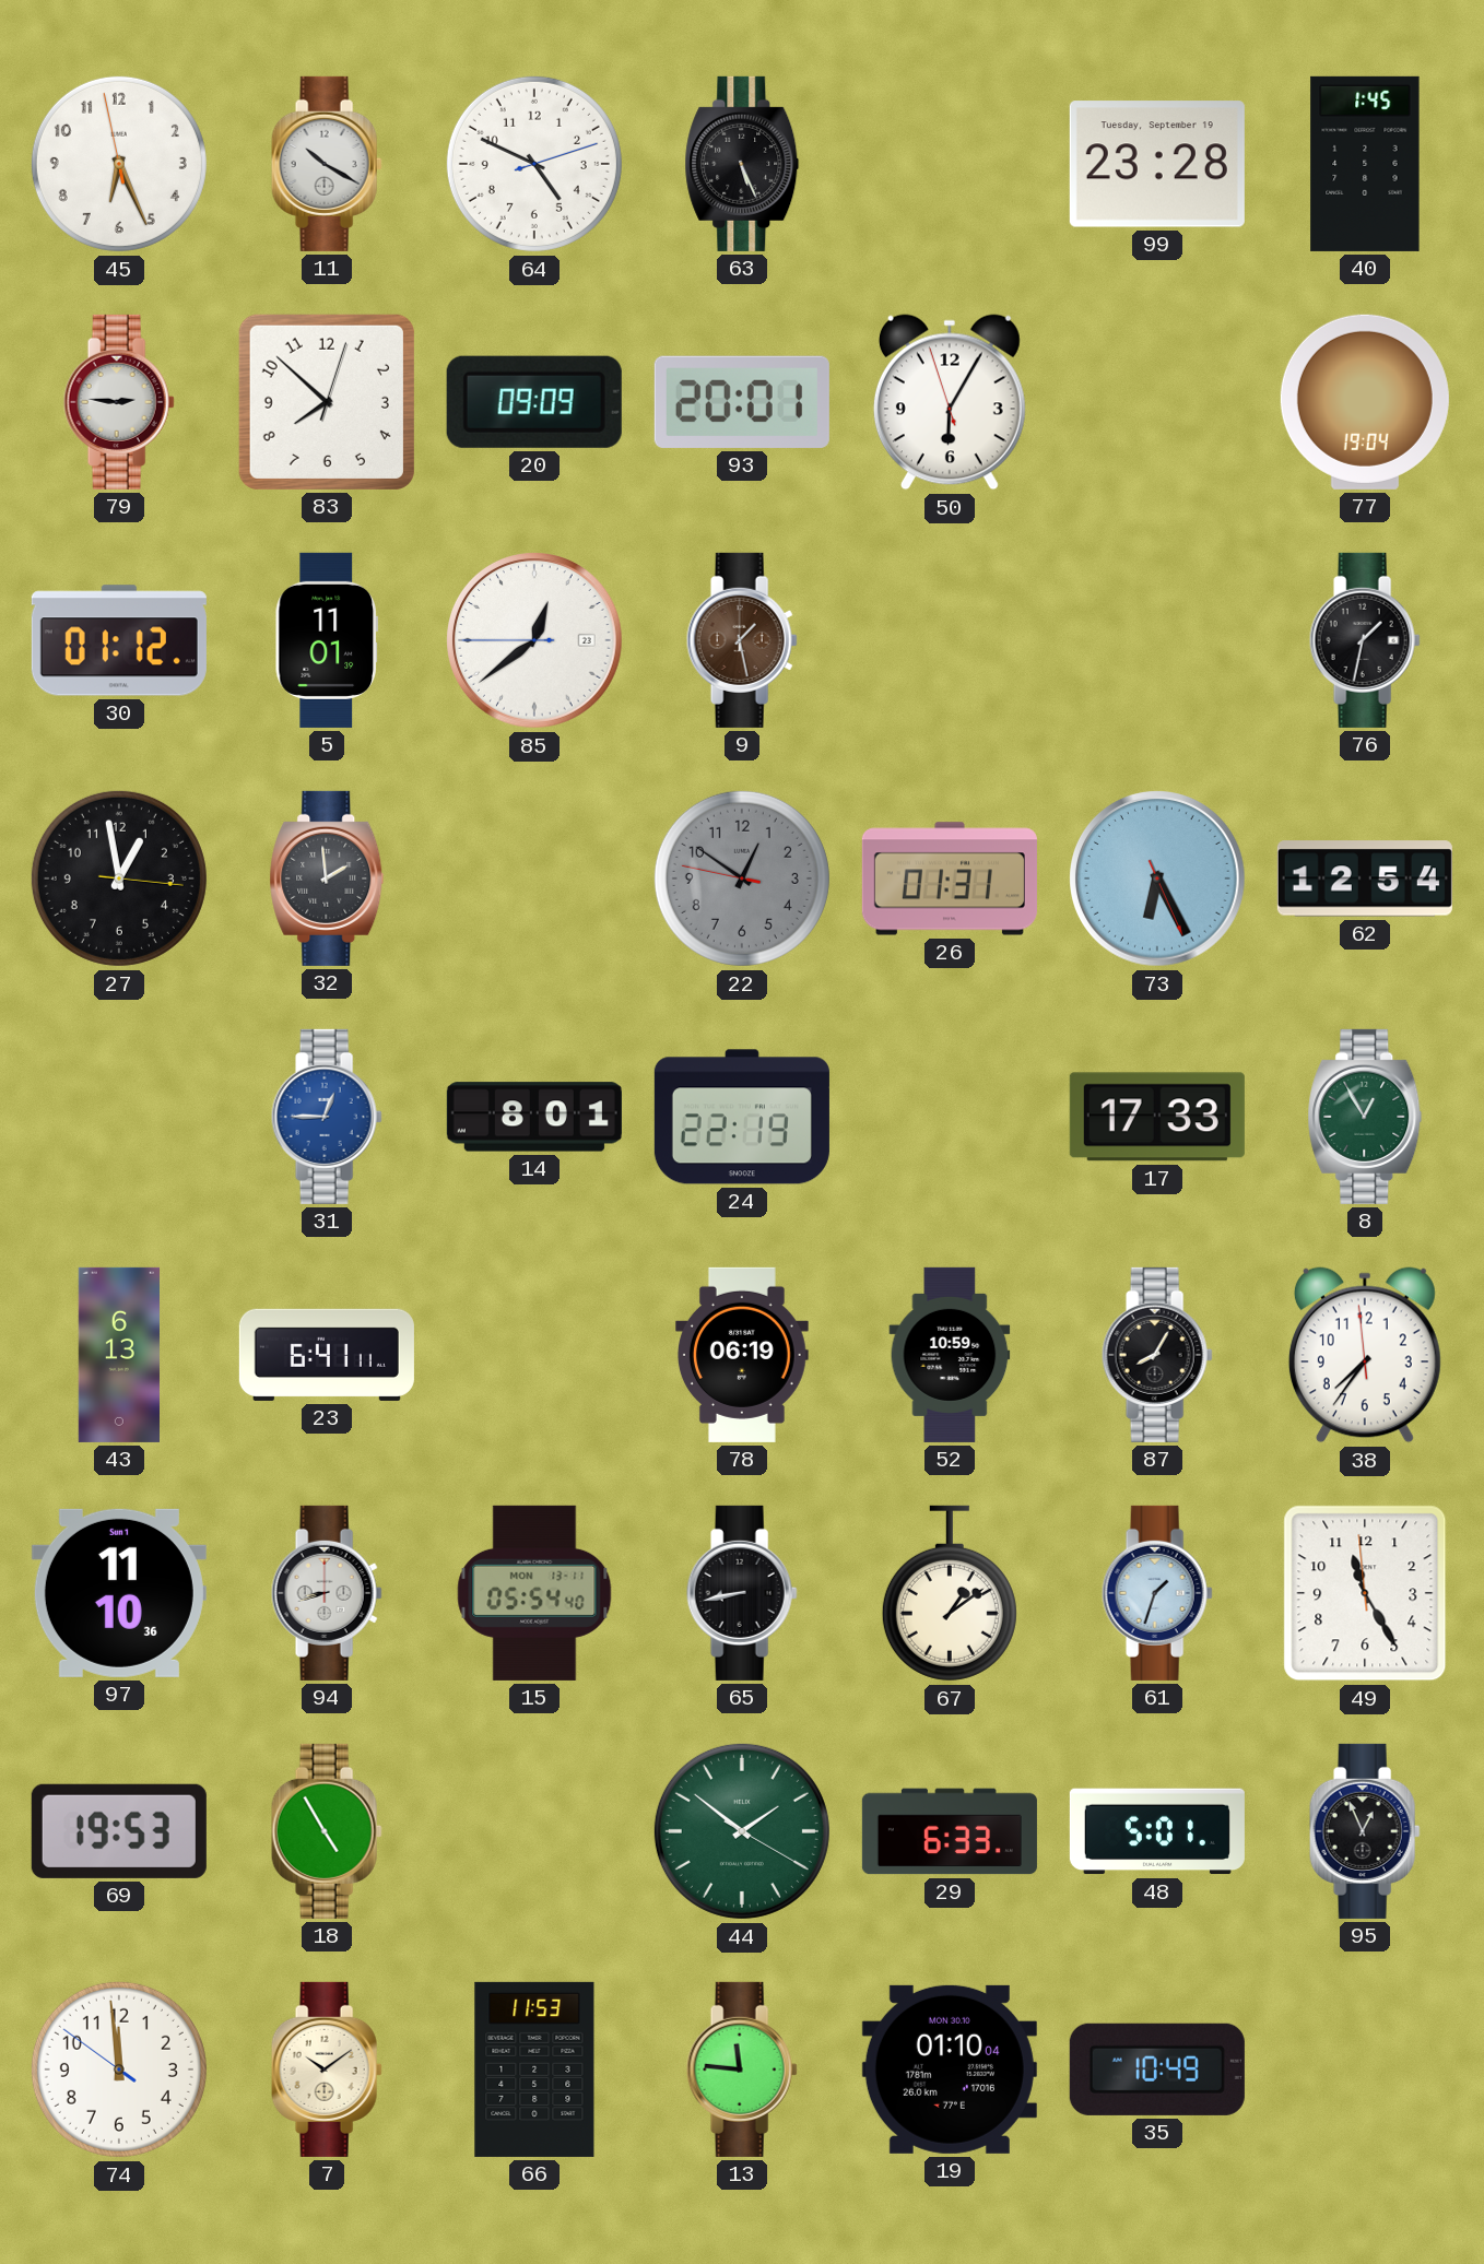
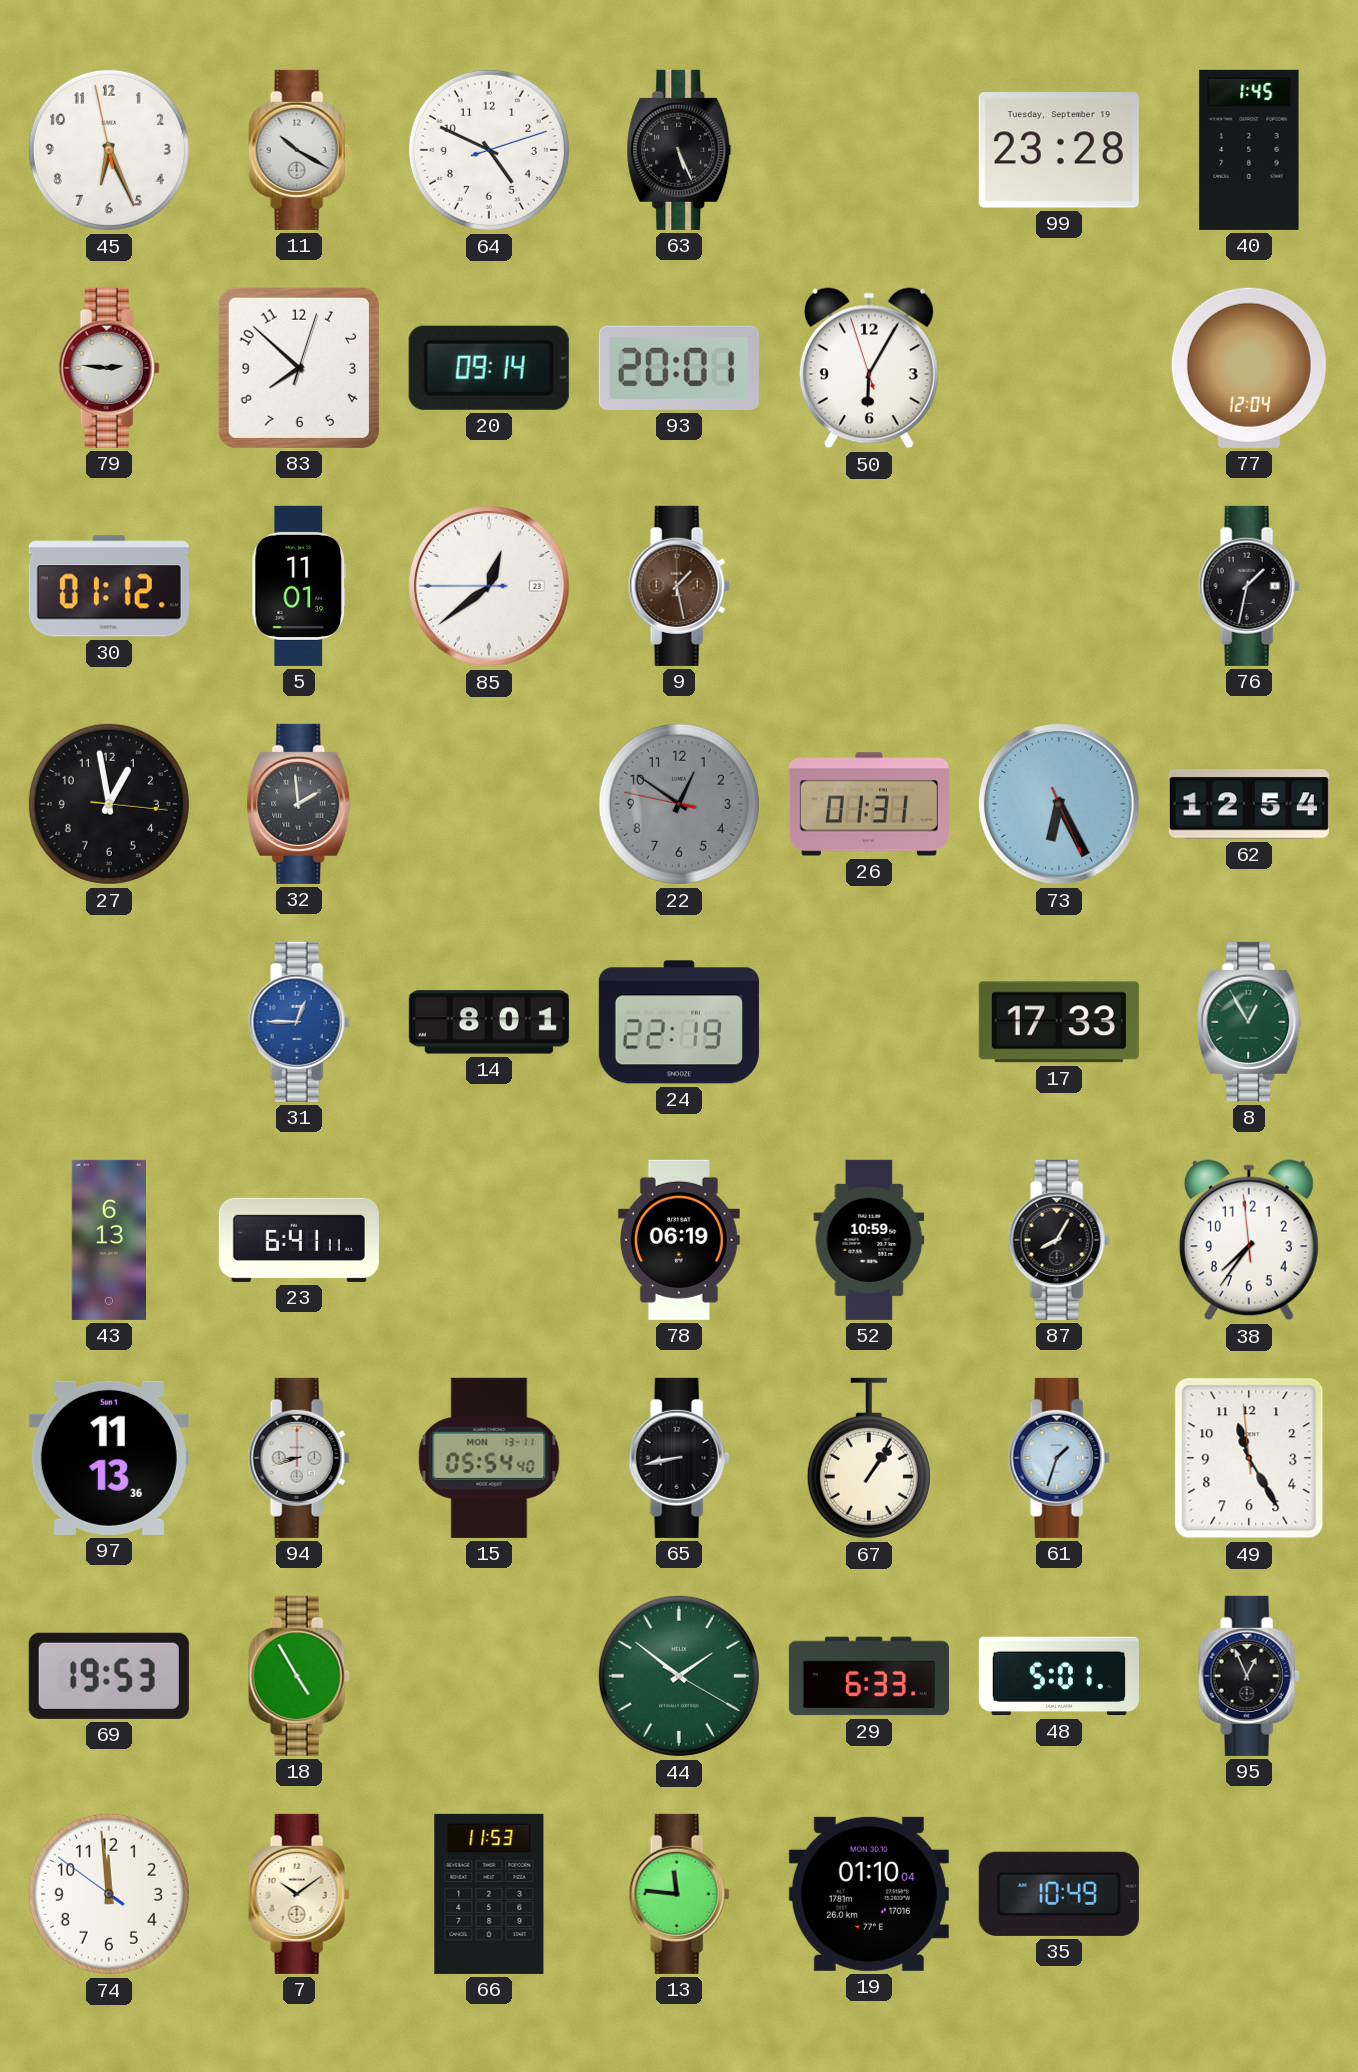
20: 09:09 -> 09:14
77: 19:04 -> 12:04
97: 11:10 -> 11:13
67: 1:09 -> 1:06
